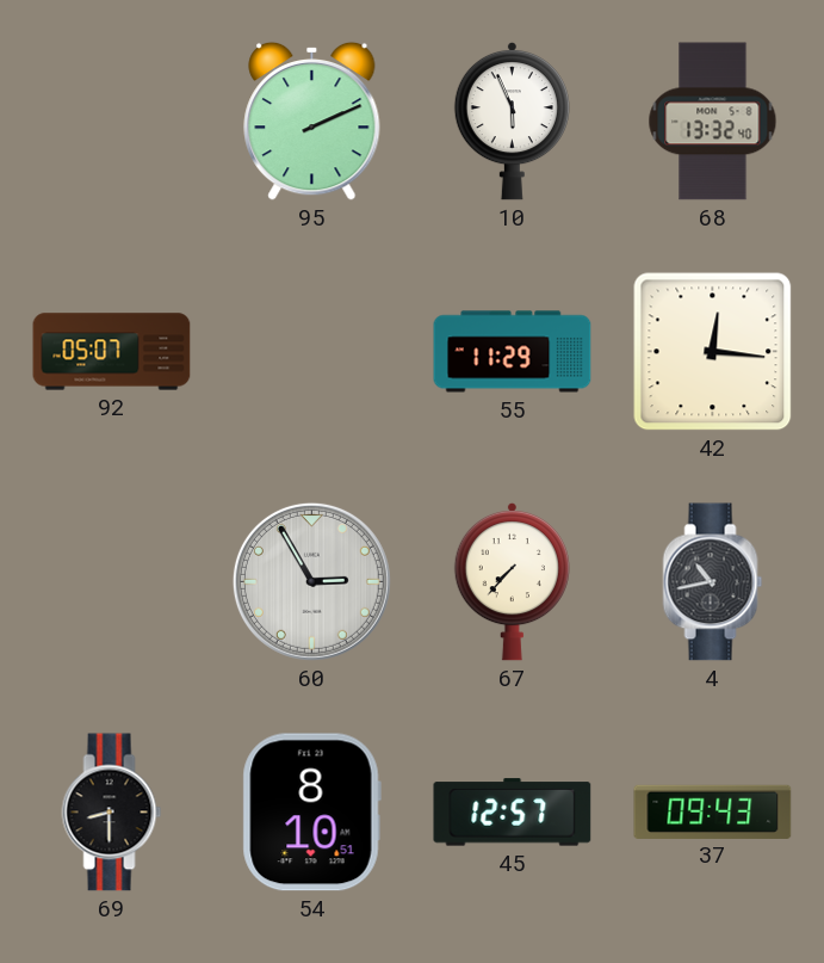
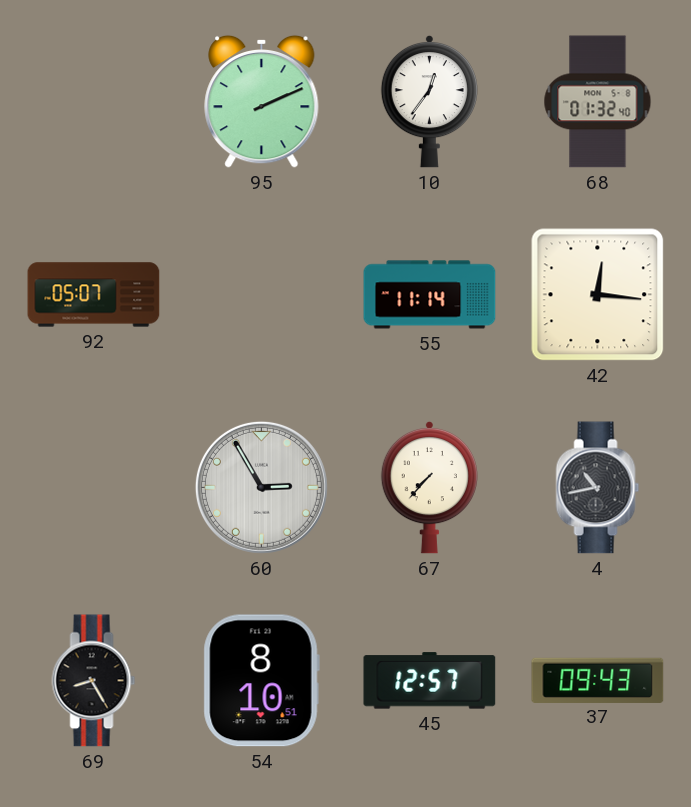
10: 5:56 -> 12:36
68: 13:32 -> 01:32
55: 11:29 -> 11:14
69: 8:30 -> 8:25
